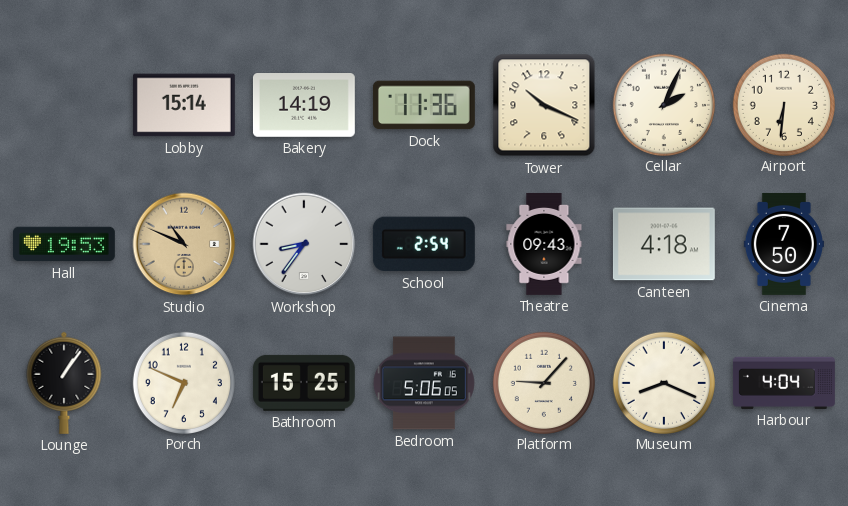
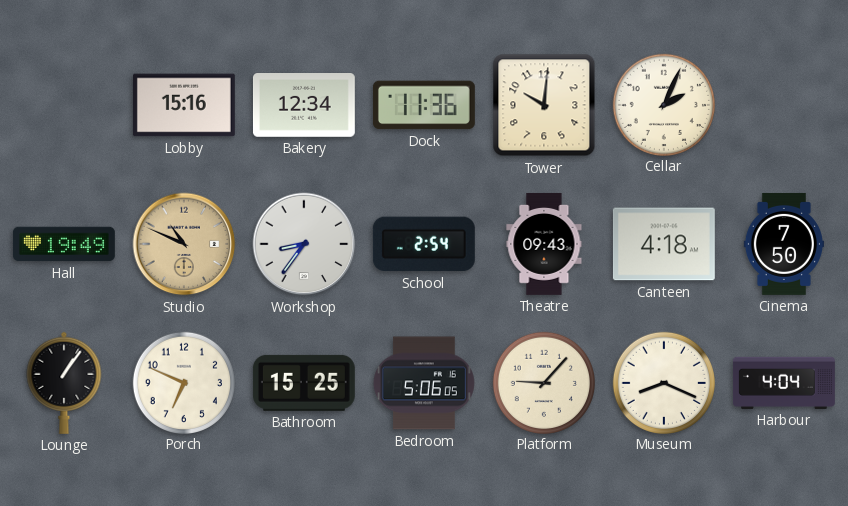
Lobby: 15:14 -> 15:16
Bakery: 14:19 -> 12:34
Tower: 10:19 -> 10:01
Airport: 6:31 -> none
Hall: 19:53 -> 19:49
